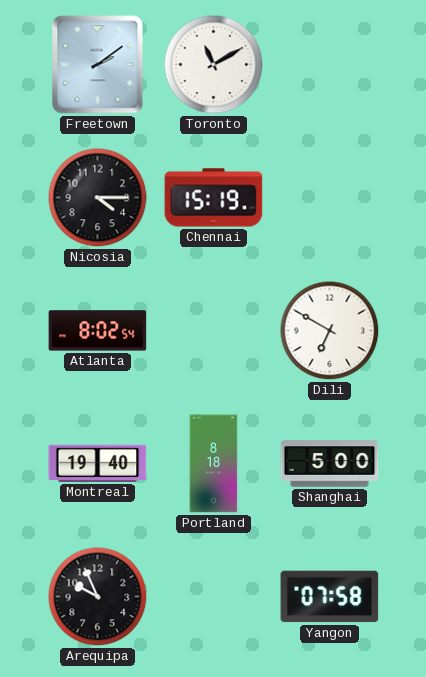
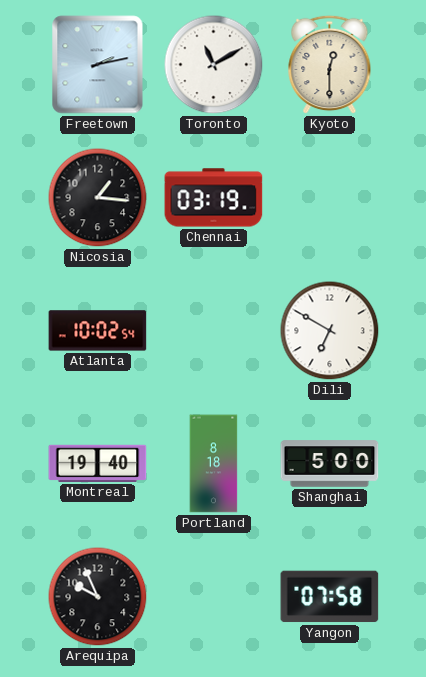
Freetown: 2:09 -> 2:13
Kyoto: none -> 12:30
Nicosia: 4:15 -> 1:16
Chennai: 15:19 -> 03:19
Atlanta: 8:02 -> 10:02
